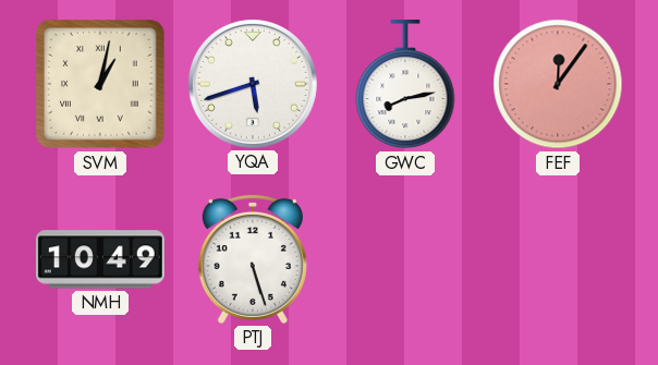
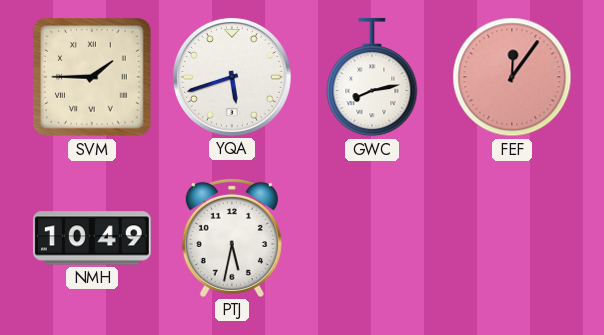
SVM: 1:02 -> 1:45
PTJ: 5:27 -> 5:32
